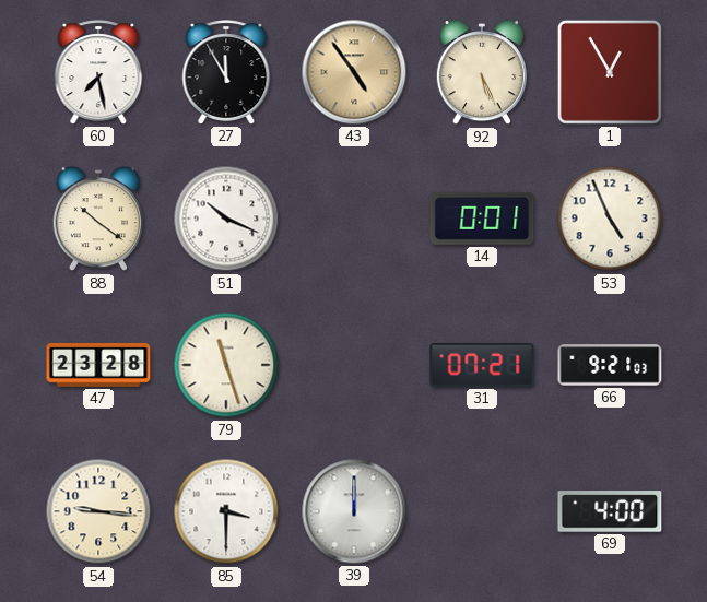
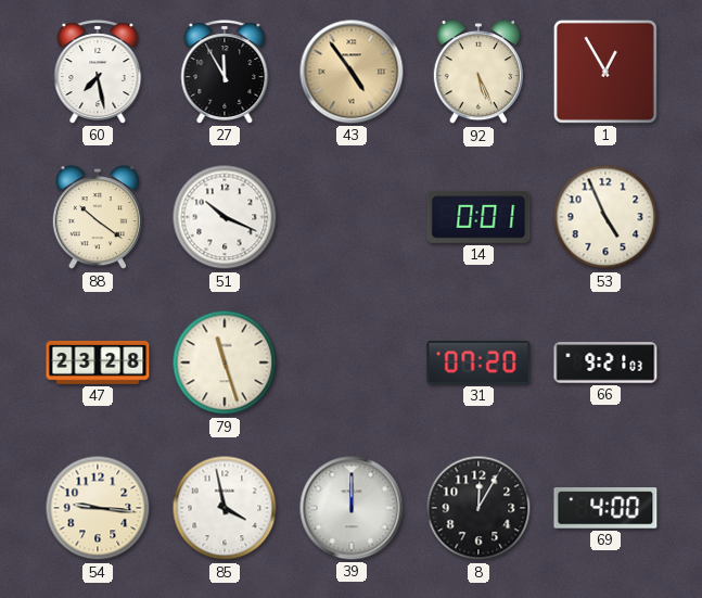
31: 07:21 -> 07:20
85: 3:30 -> 3:58
8: none -> 12:05
